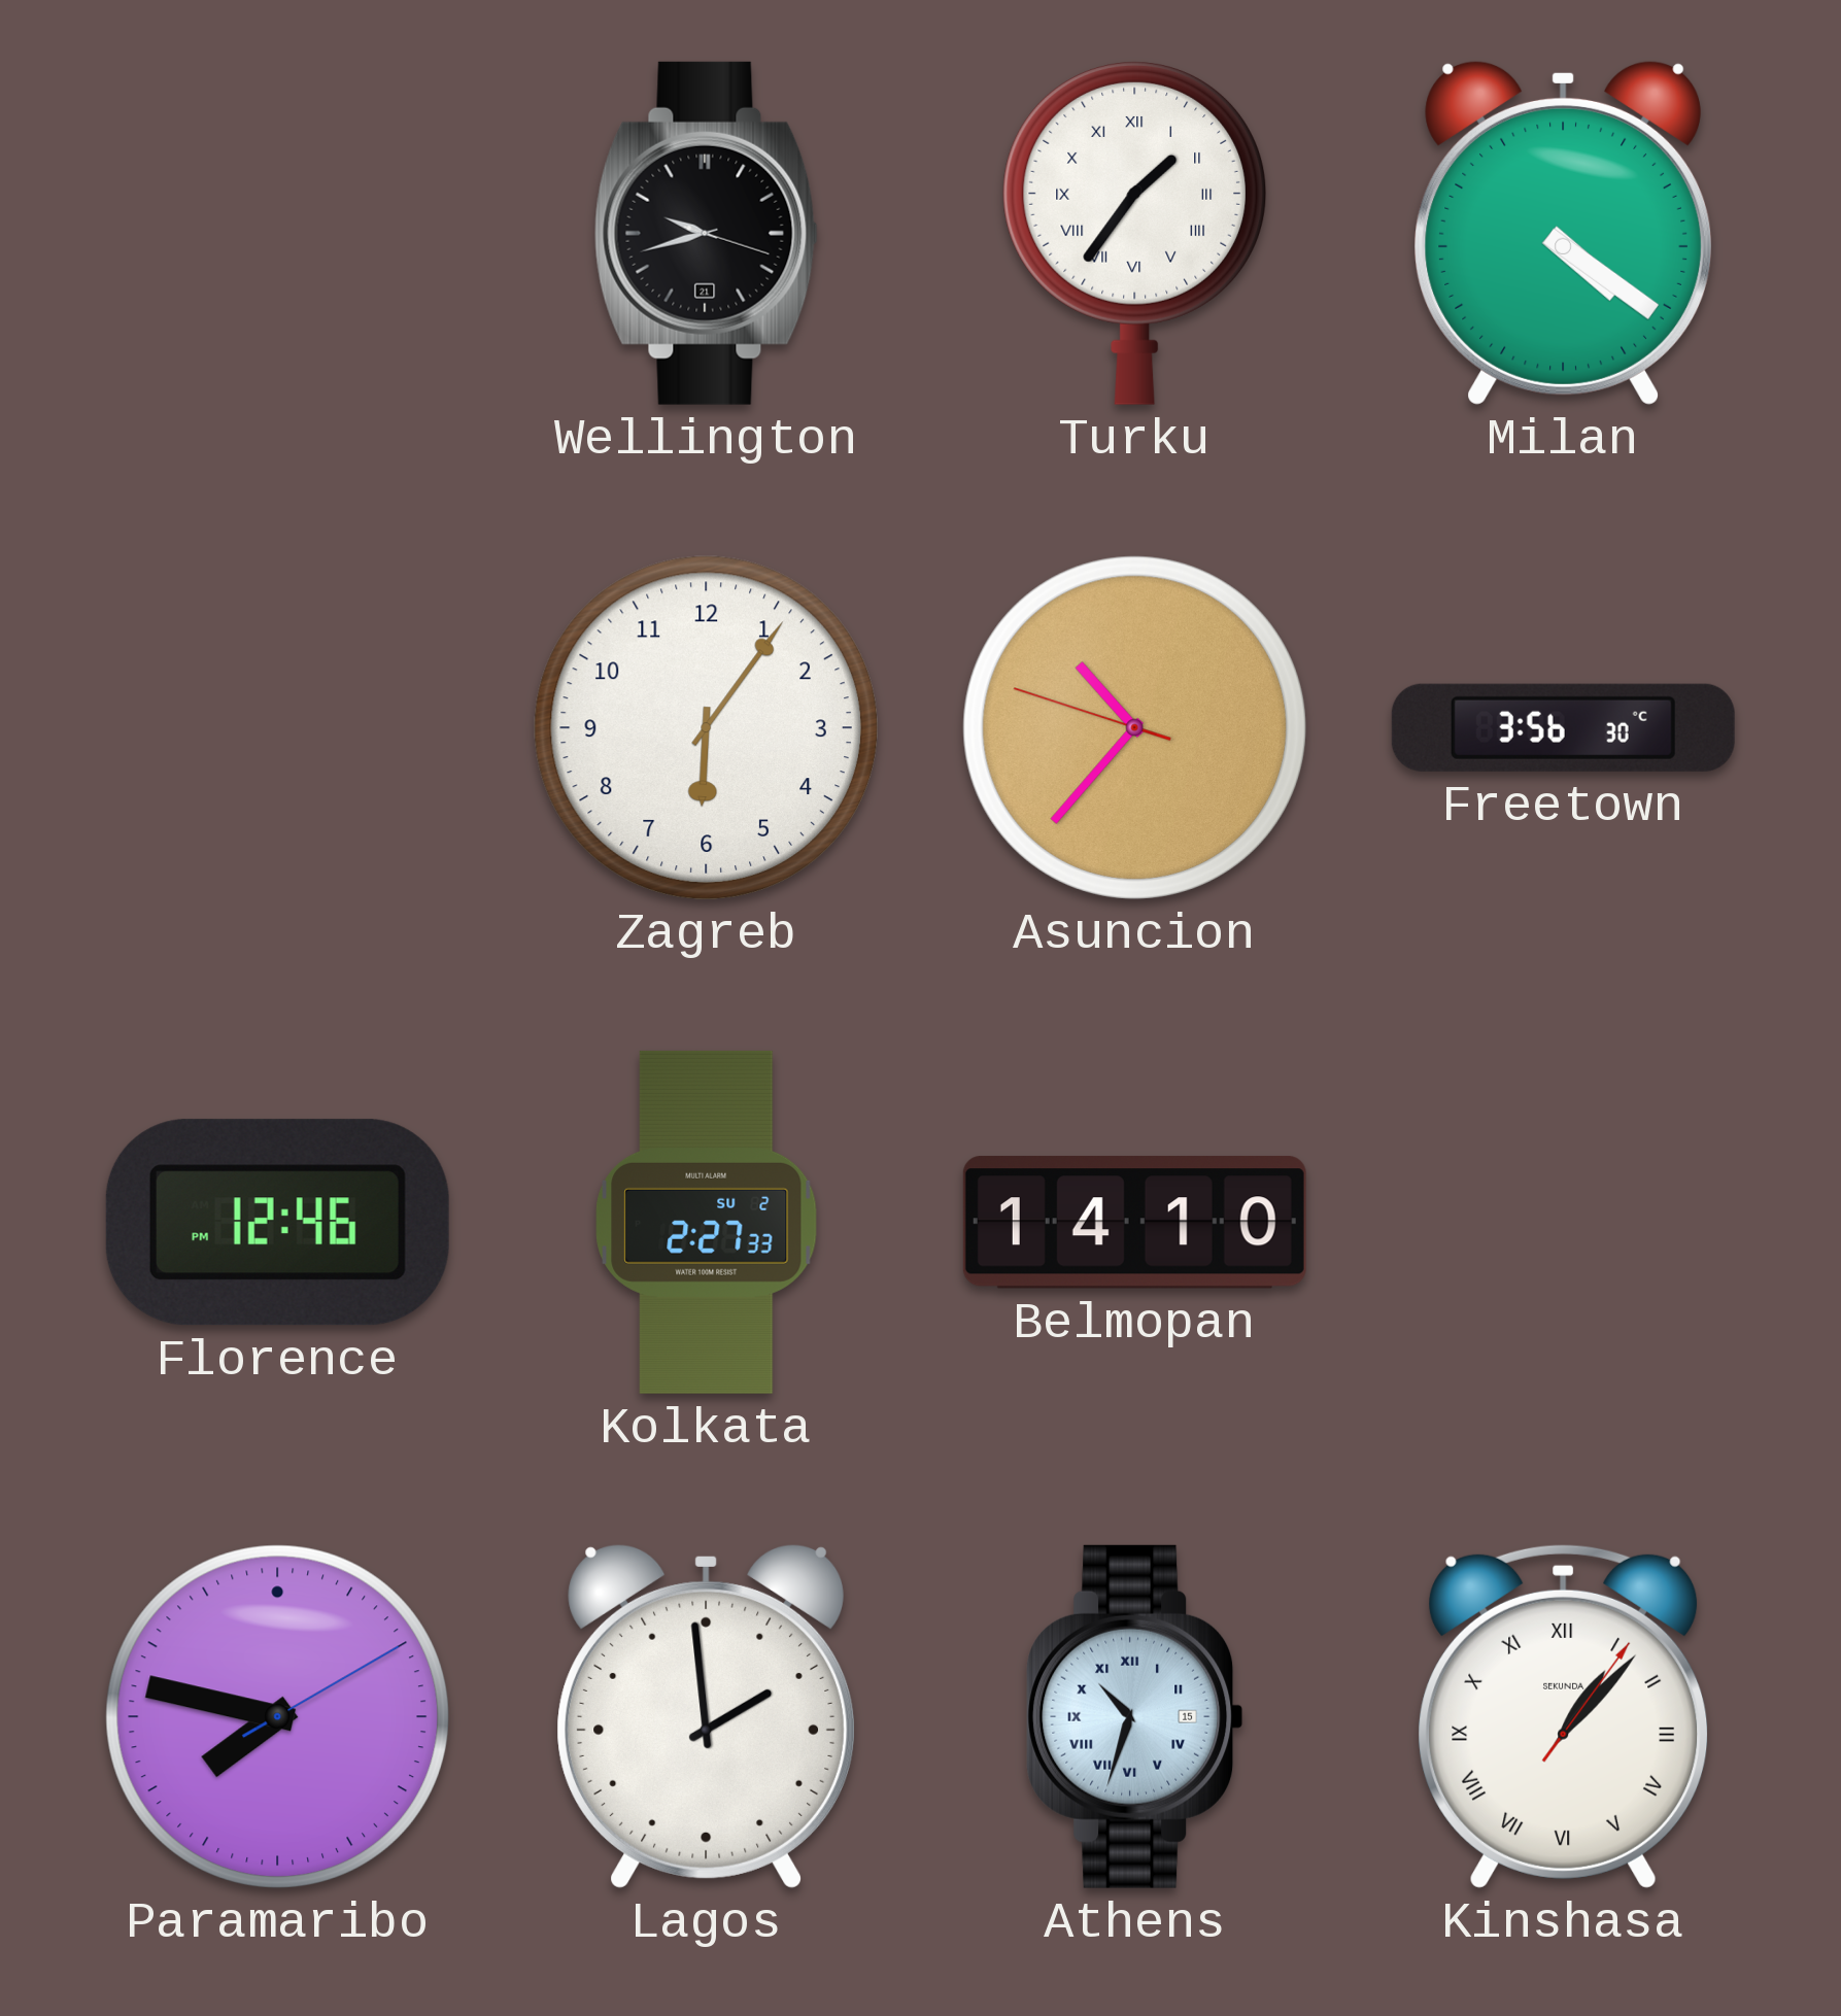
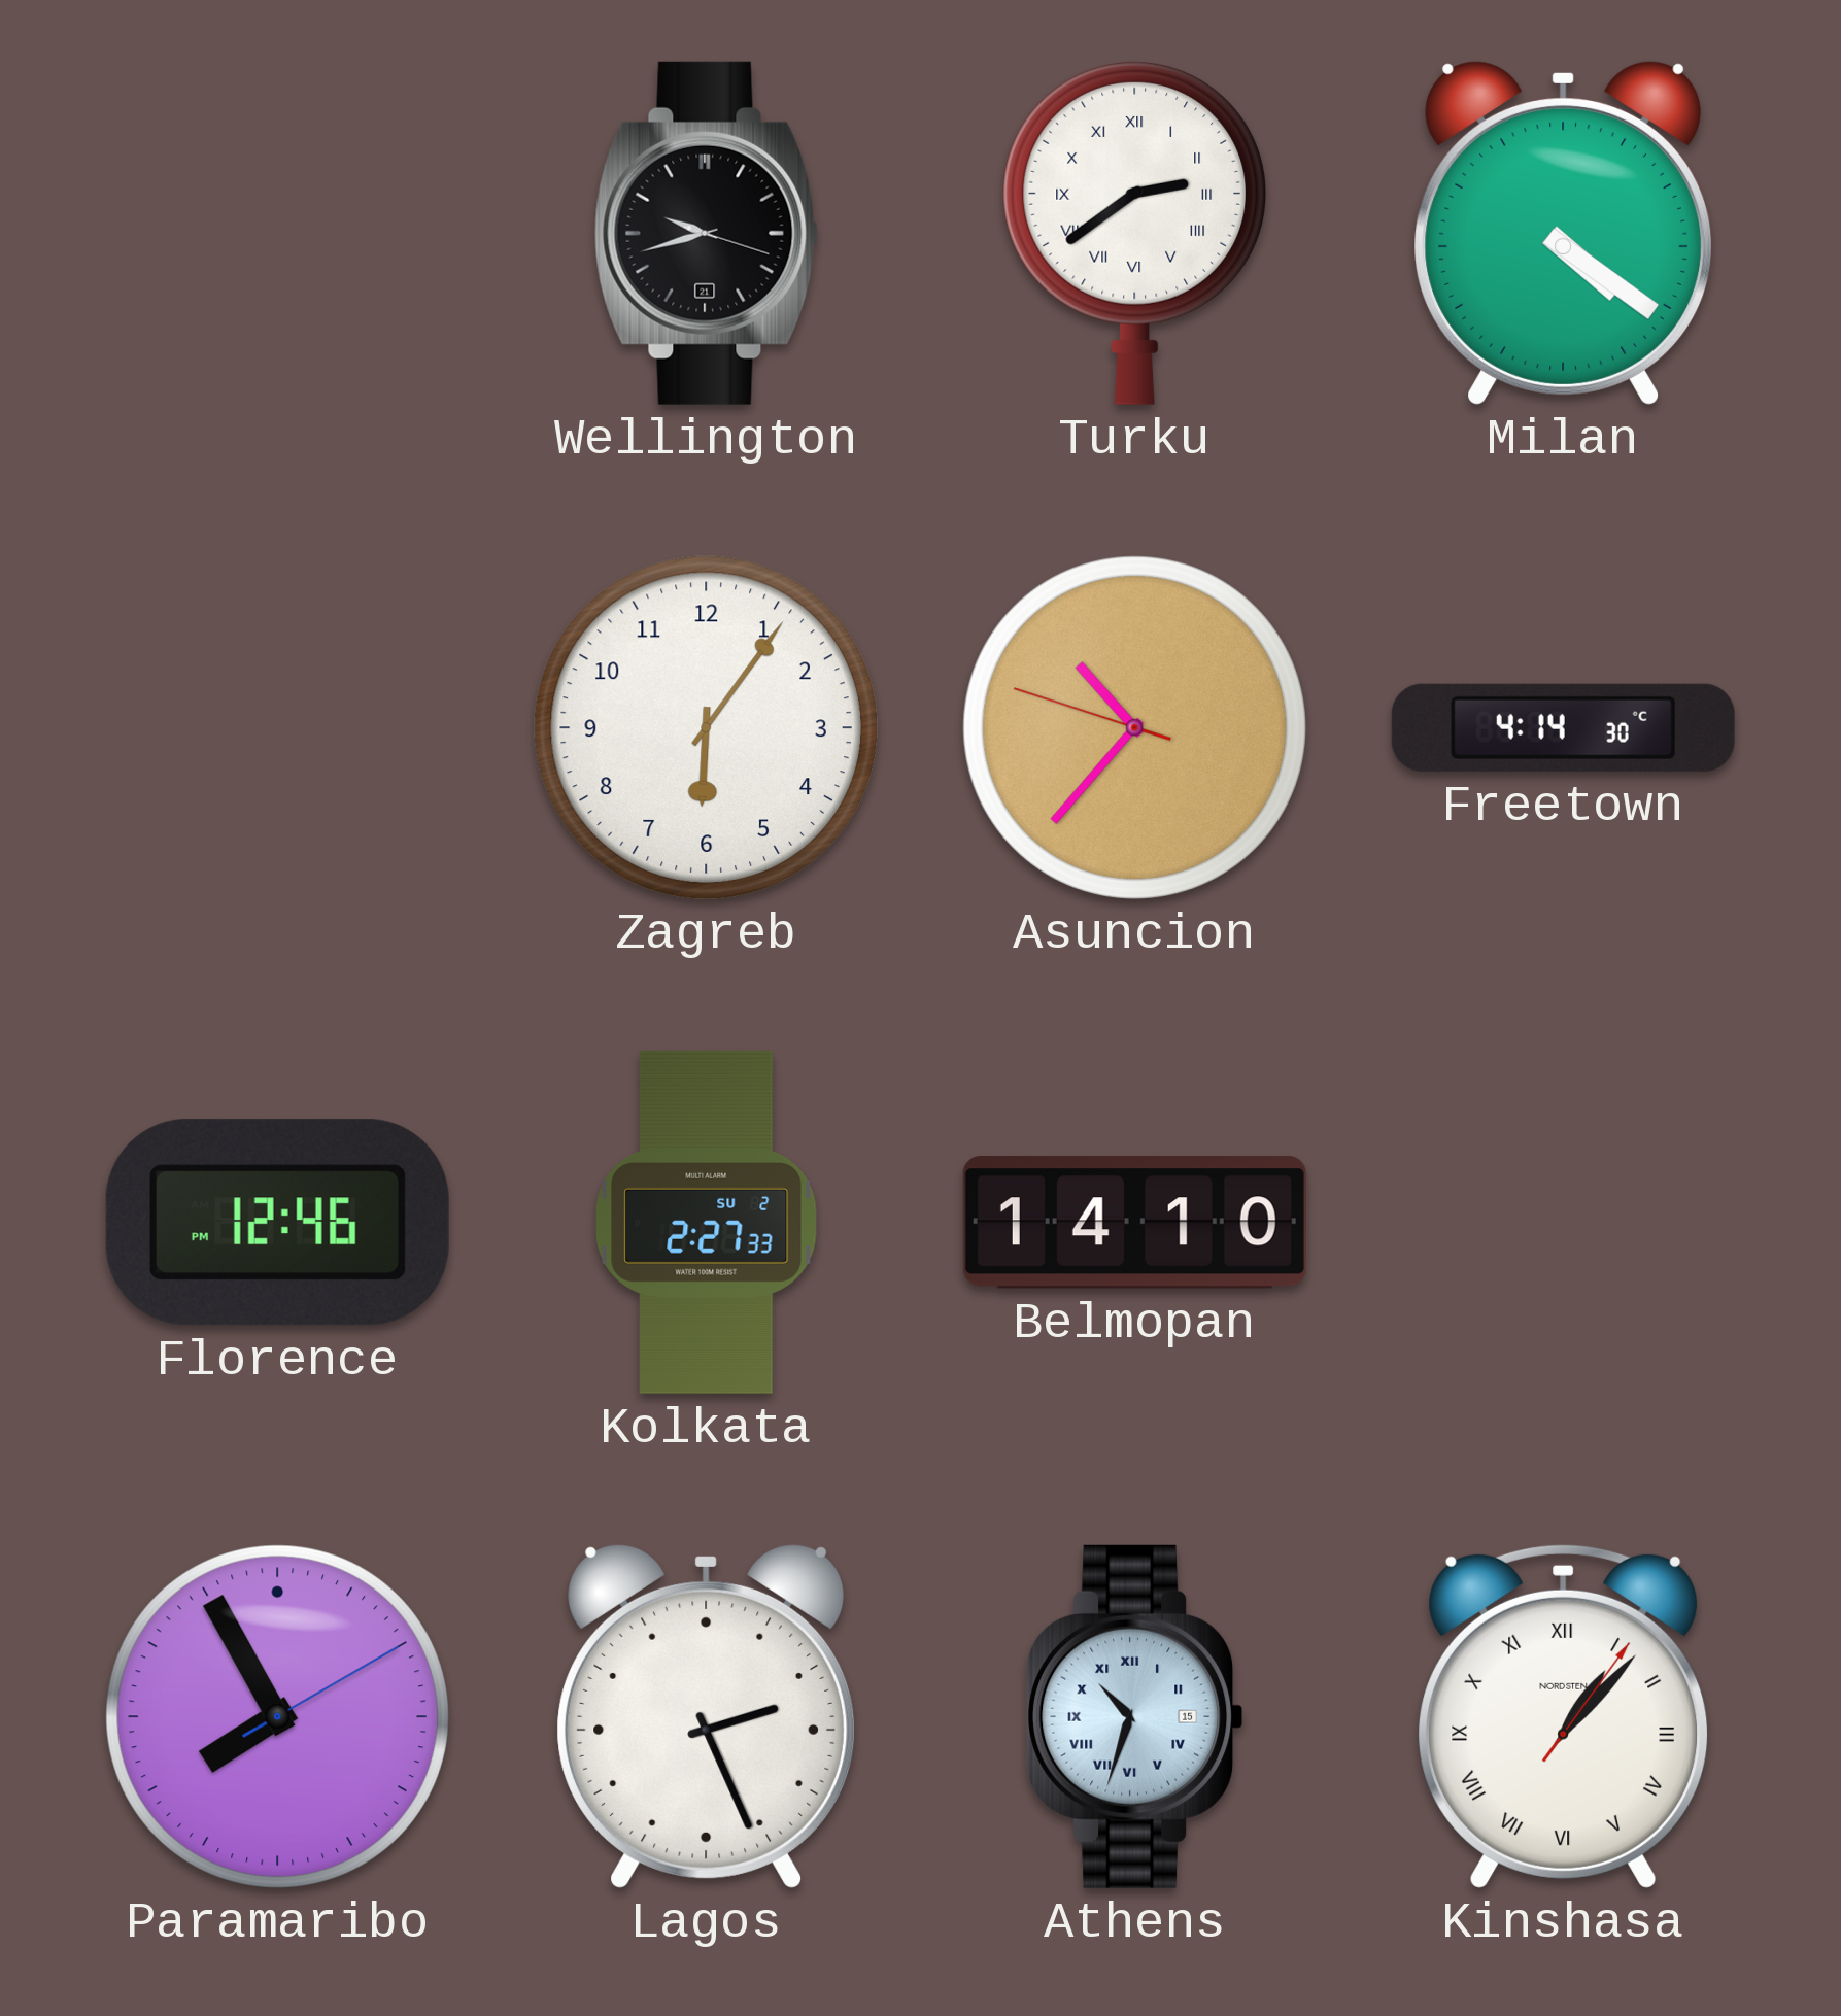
Turku: 1:36 -> 2:39
Freetown: 3:56 -> 4:14
Paramaribo: 7:47 -> 7:55
Lagos: 1:59 -> 2:26
Kinshasa brand: SEKUNDA -> NORDSTEN
